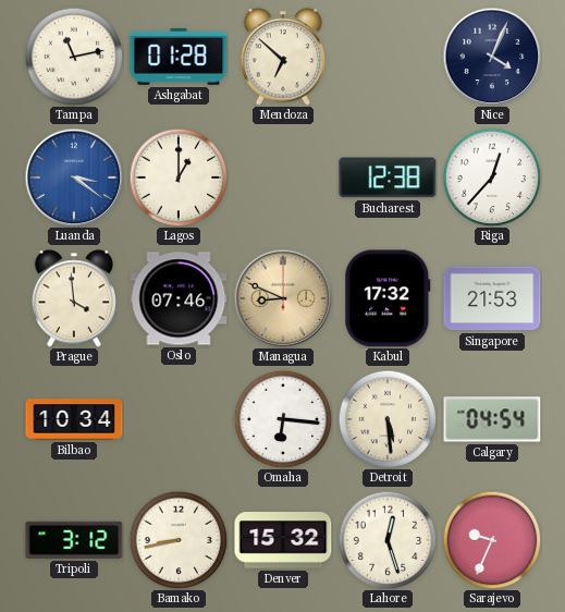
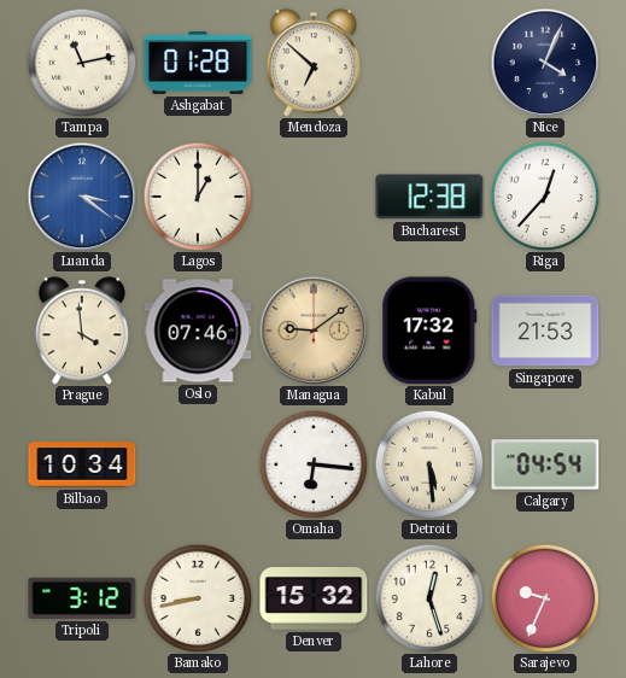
Managua: 8:49 -> 9:09
